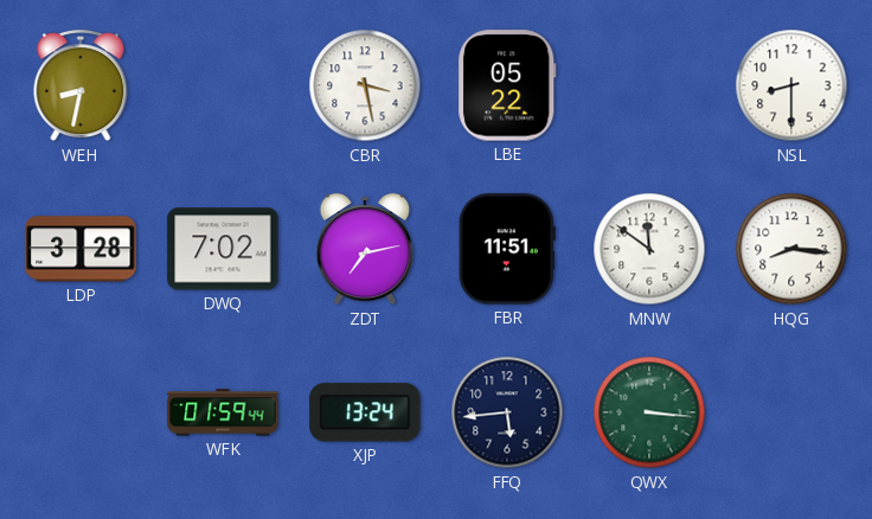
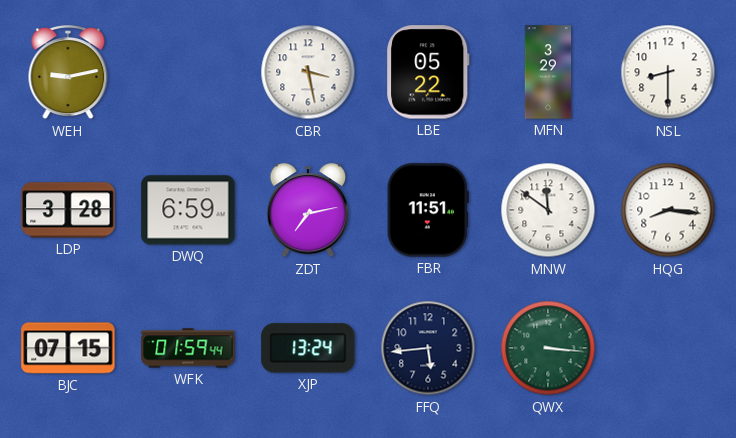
WEH: 8:32 -> 9:13
MFN: none -> 3:29
DWQ: 7:02 -> 6:59
BJC: none -> 07:15
